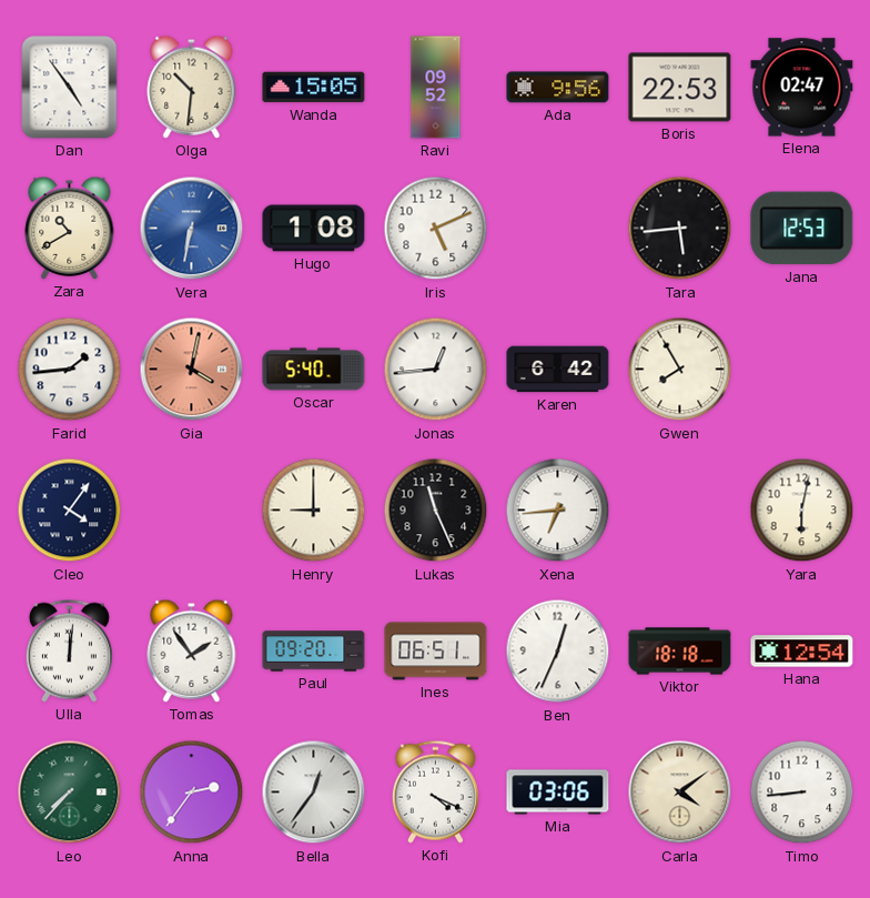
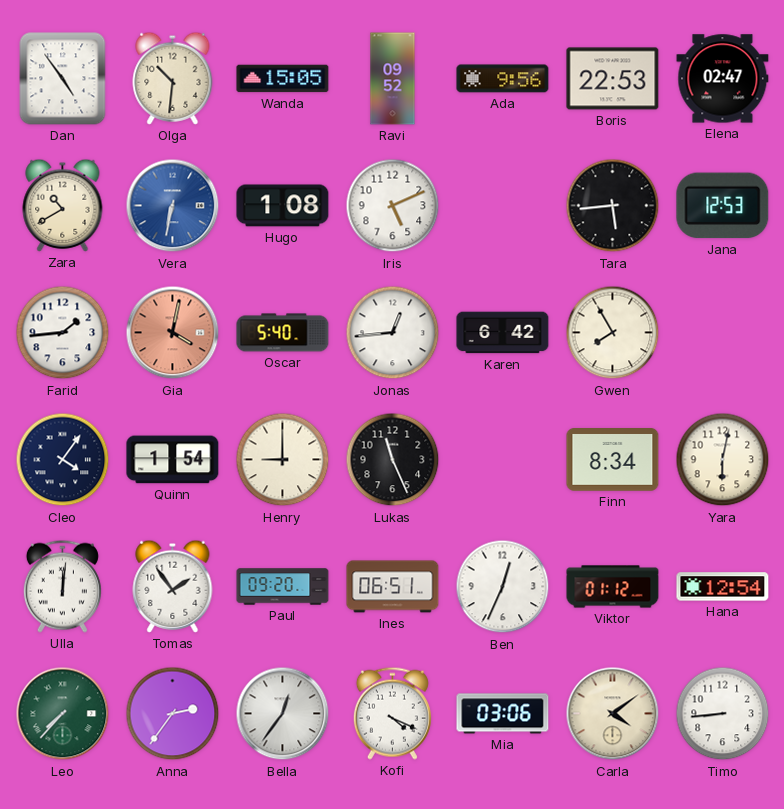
Quinn: none -> 1:54
Xena: 6:44 -> none
Finn: none -> 8:34
Viktor: 18:18 -> 01:12
